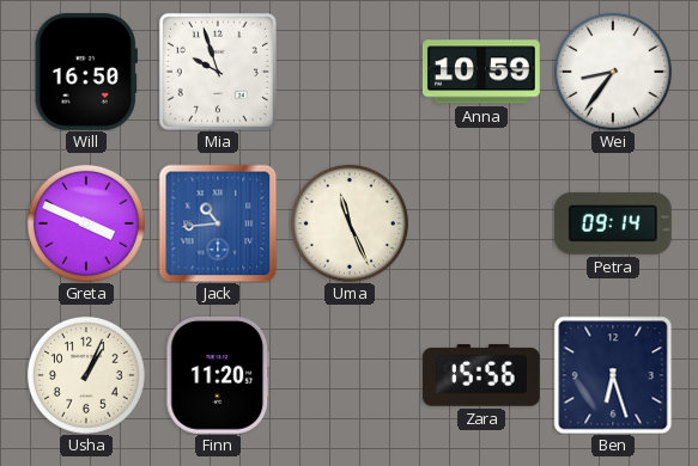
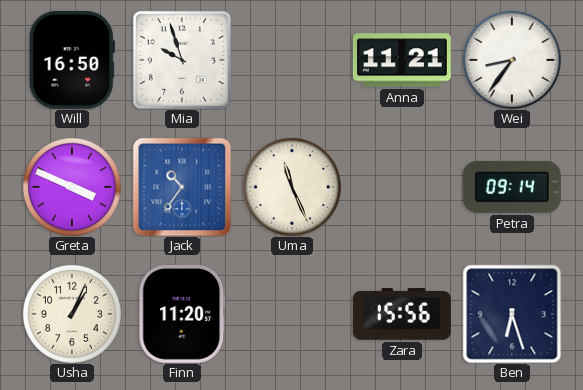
Anna: 10:59 -> 11:21
Jack: 10:44 -> 10:36
